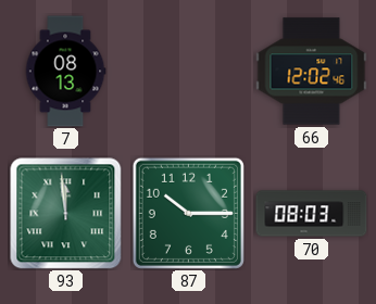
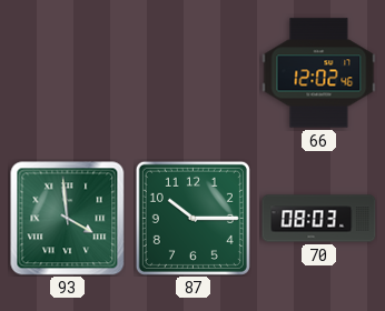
7: 08:13 -> none
93: 11:59 -> 3:59
